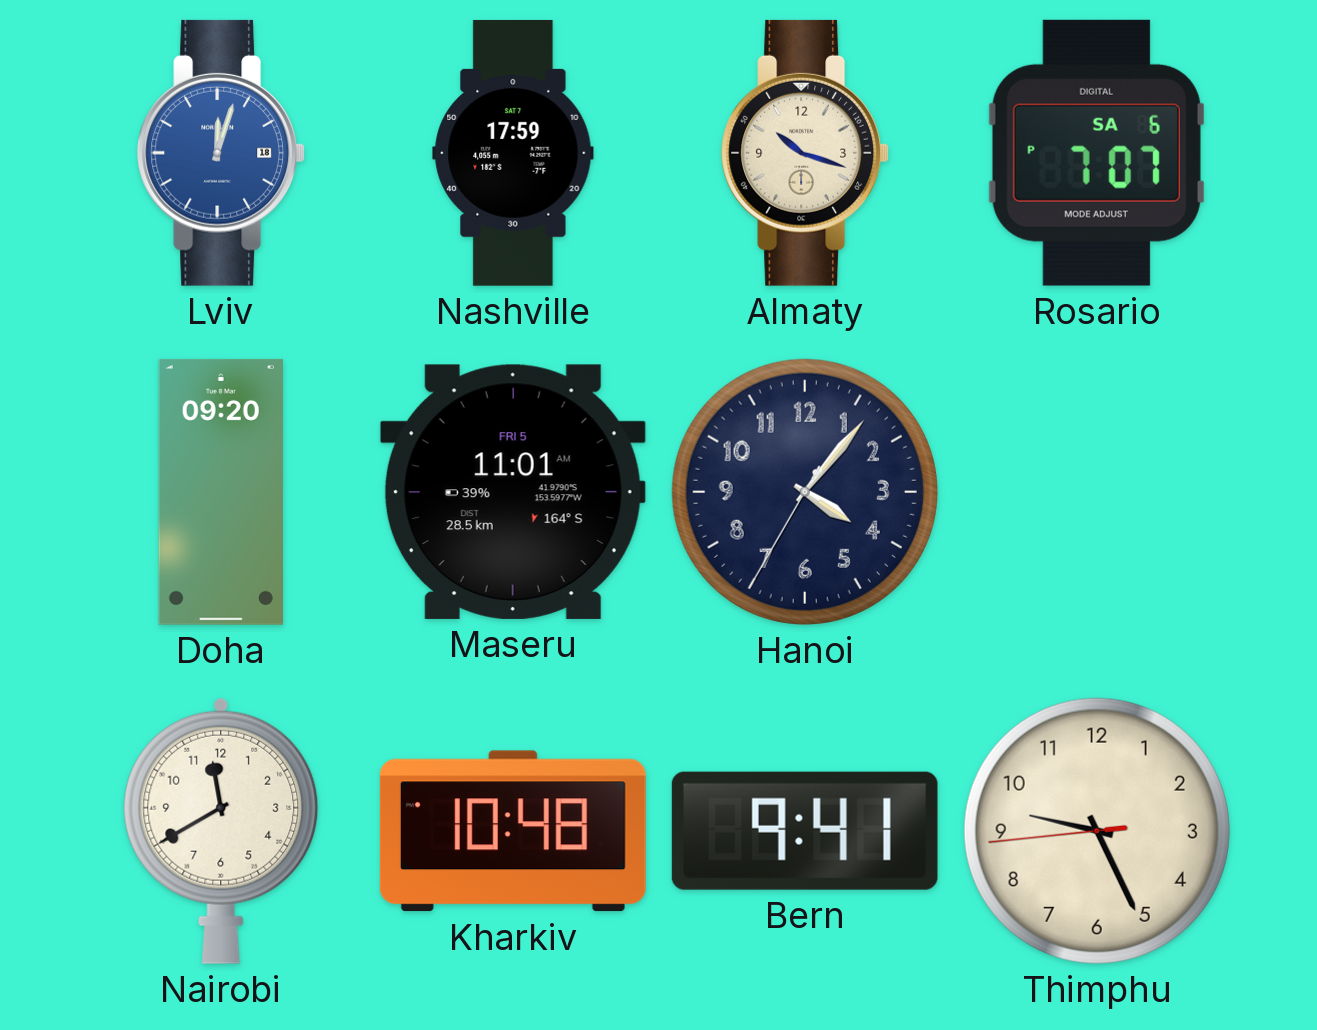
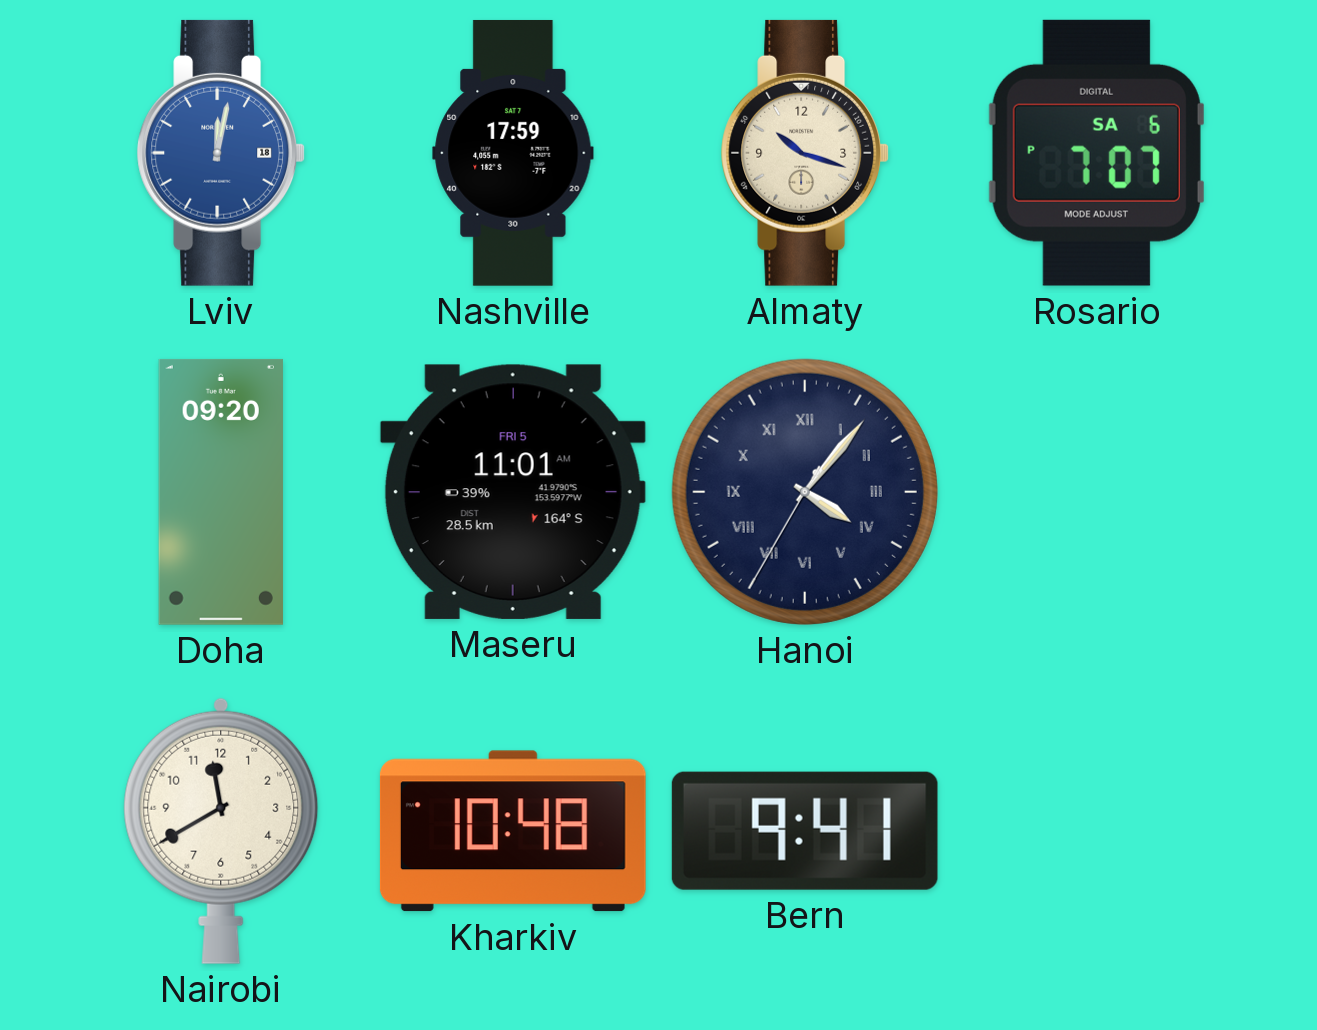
Lviv: 12:03 -> 12:02
Hanoi numerals: Arabic -> Roman
Thimphu: 9:25 -> none
